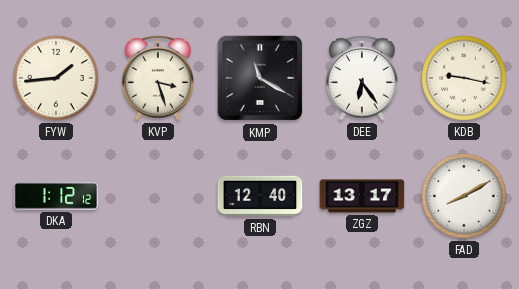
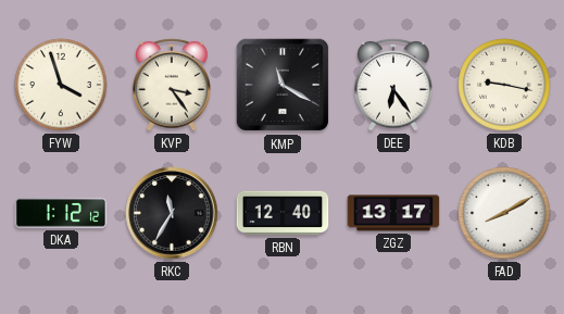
FYW: 1:44 -> 3:57
KVP: 3:27 -> 3:24
RKC: none -> 11:35
